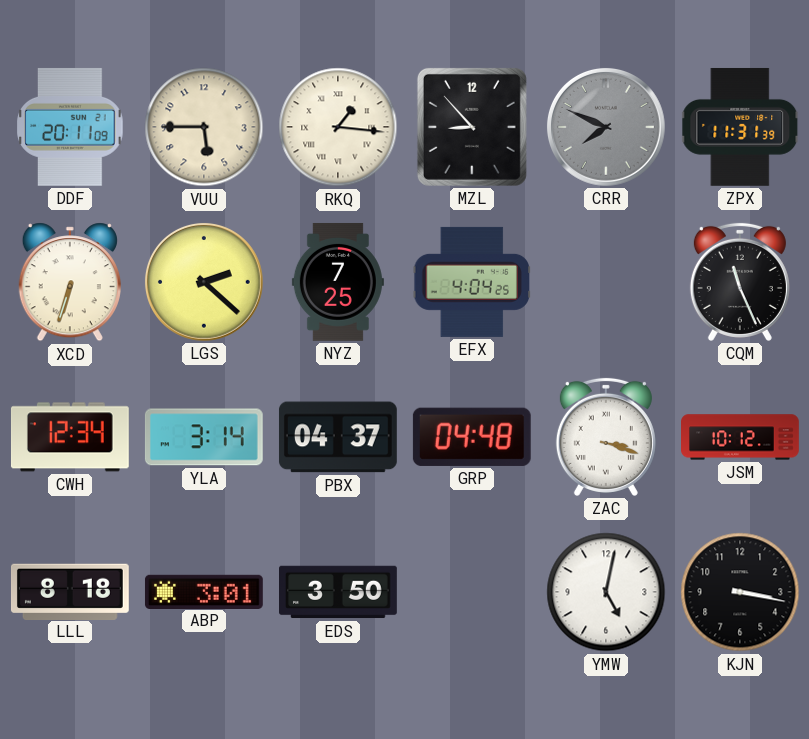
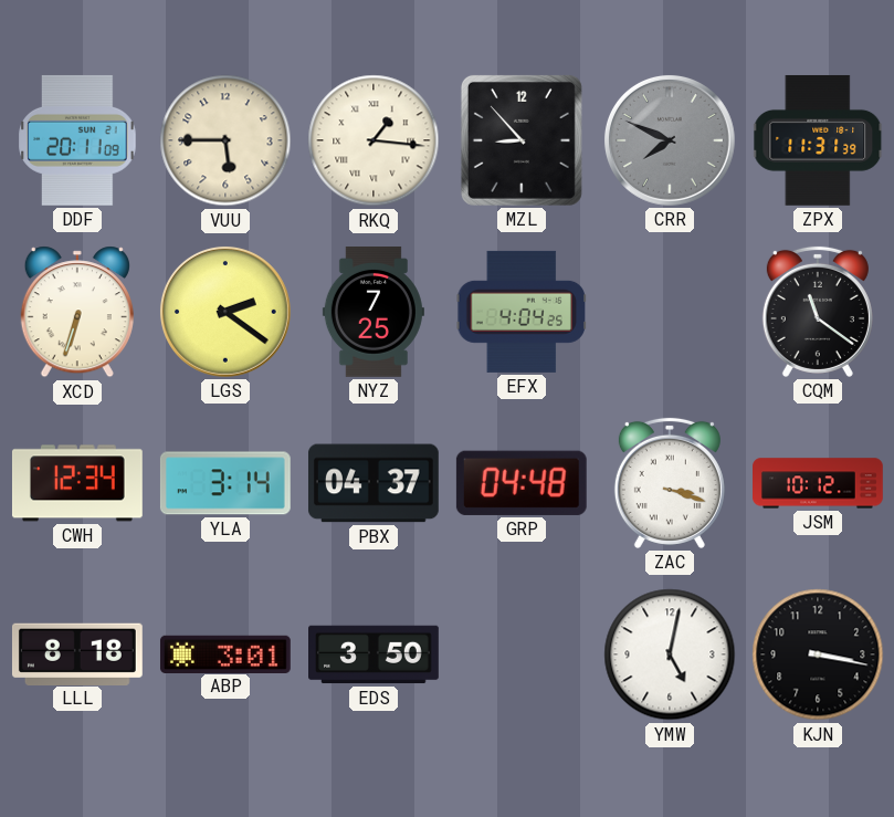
LGS: 2:22 -> 2:21
CQM: 11:26 -> 11:21
